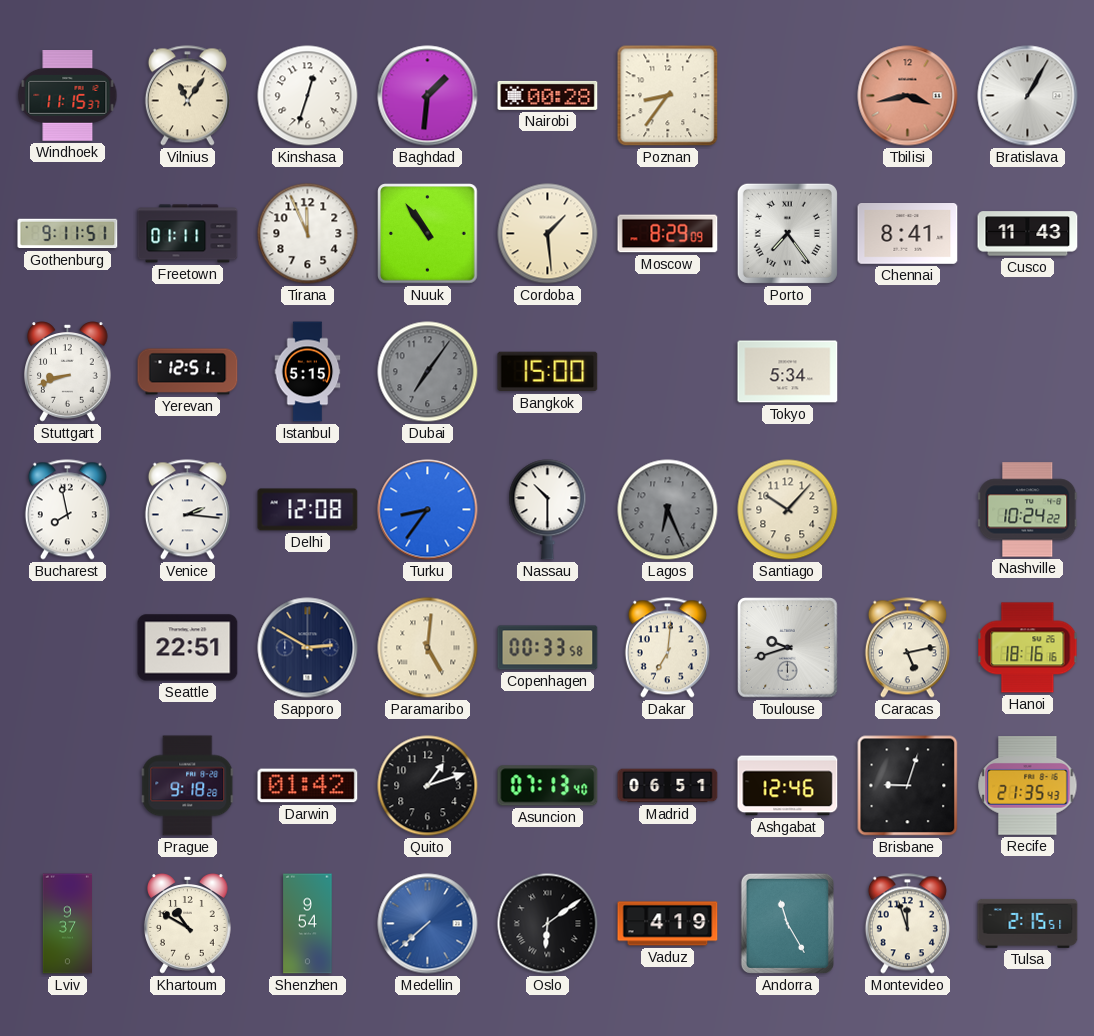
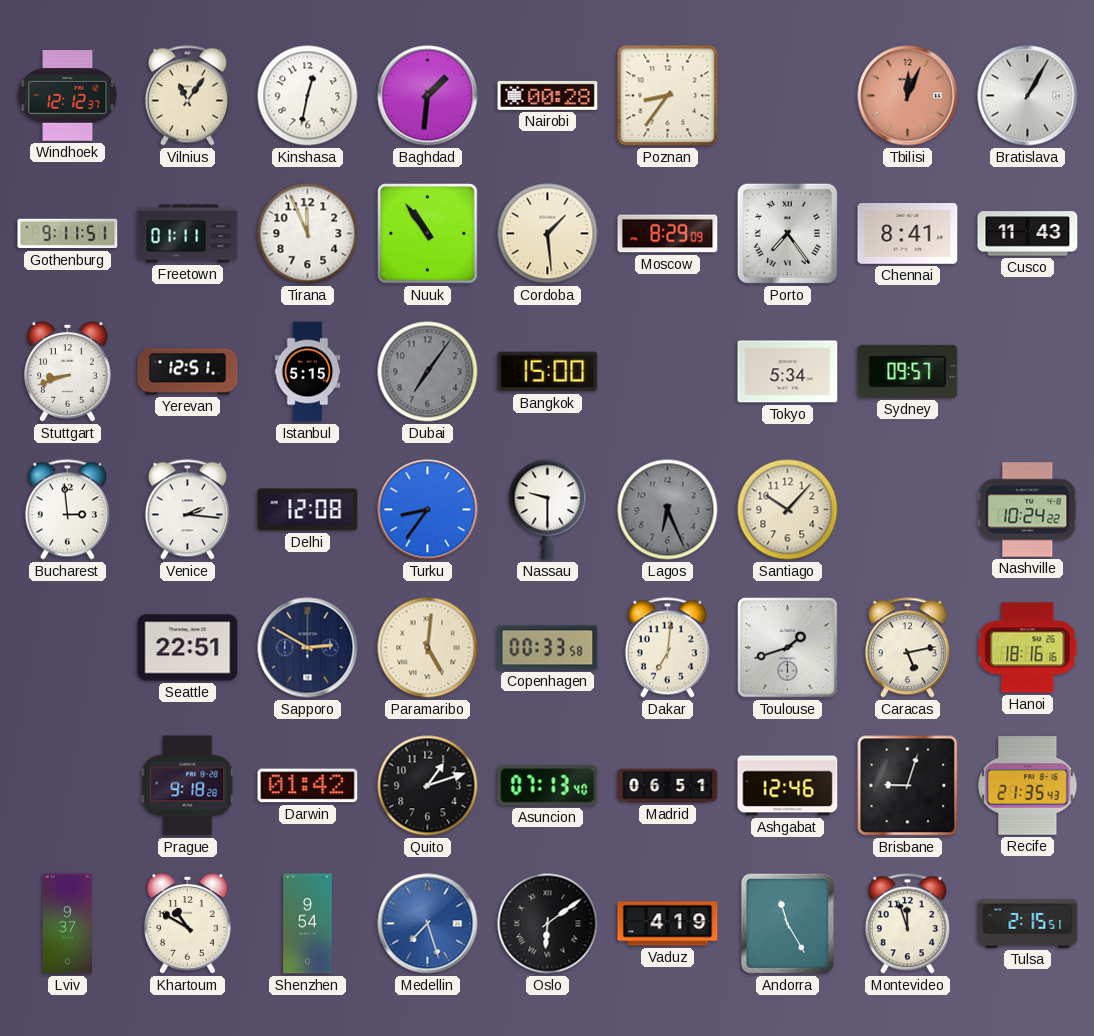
Windhoek: 11:15 -> 12:12
Kinshasa: 12:33 -> 12:32
Tbilisi: 3:43 -> 12:04
Sydney: none -> 09:57
Bucharest: 7:58 -> 2:59
Nassau: 10:30 -> 9:30
Toulouse: 9:42 -> 1:42
Medellin: 7:38 -> 7:27
